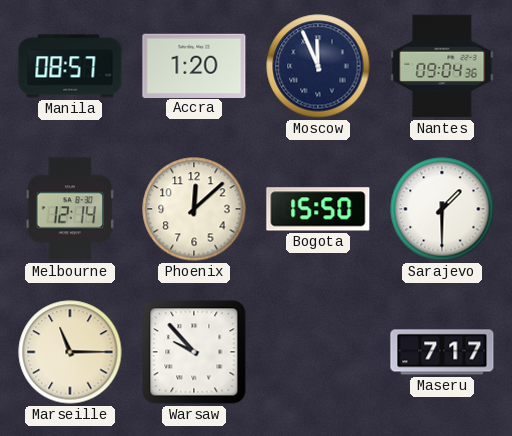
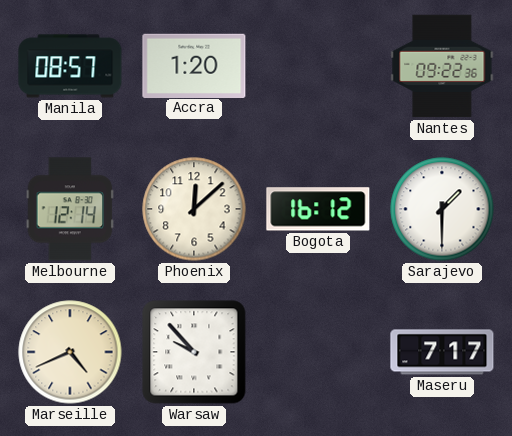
Moscow: 11:56 -> none
Nantes: 09:04 -> 09:22
Bogota: 15:50 -> 16:12
Marseille: 11:15 -> 4:41
